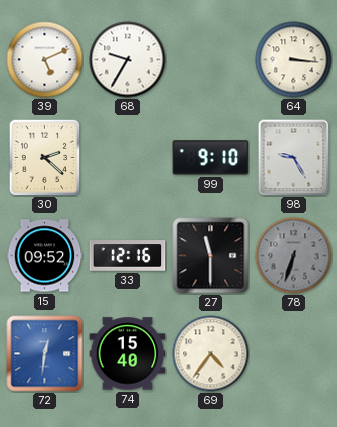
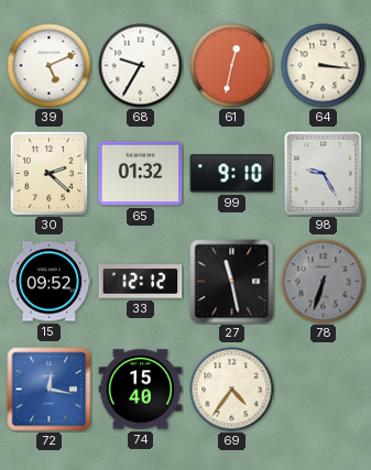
61: none -> 12:32
65: none -> 01:32
33: 12:16 -> 12:12
27: 11:30 -> 11:28
72: 12:31 -> 12:17
